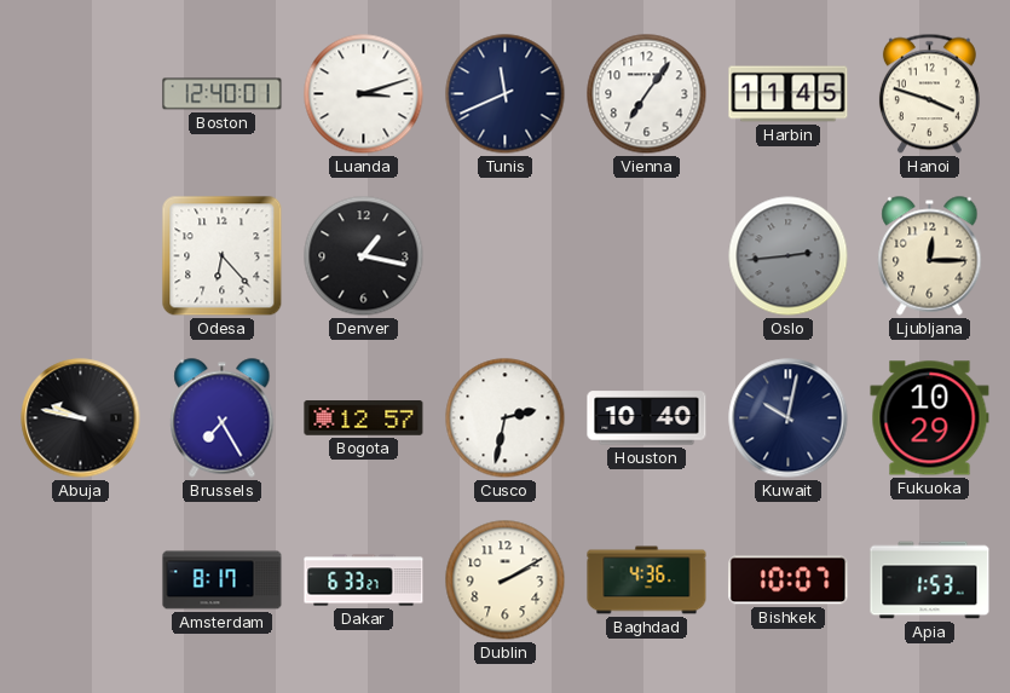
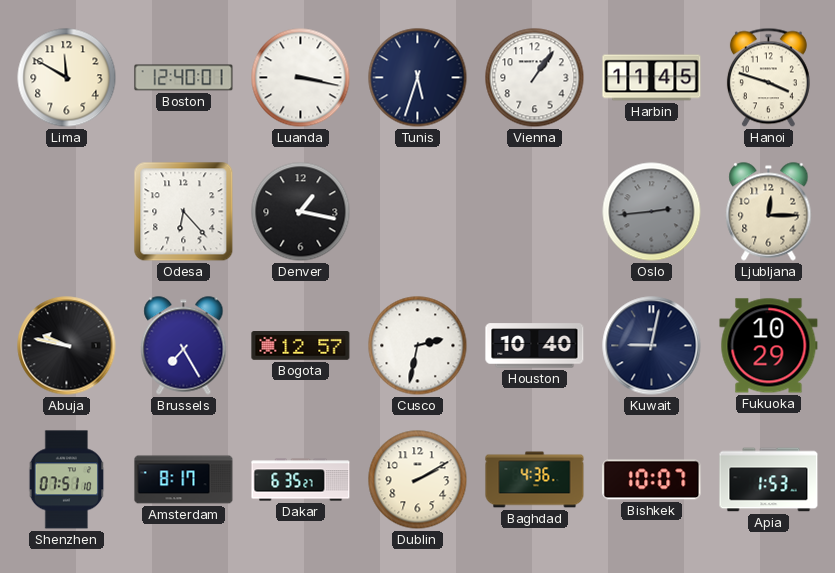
Lima: none -> 11:50
Luanda: 3:12 -> 3:17
Tunis: 11:41 -> 5:33
Vienna: 7:06 -> 1:06
Kuwait: 10:02 -> 9:02
Shenzhen: none -> 07:51
Dakar: 6:33 -> 6:35
